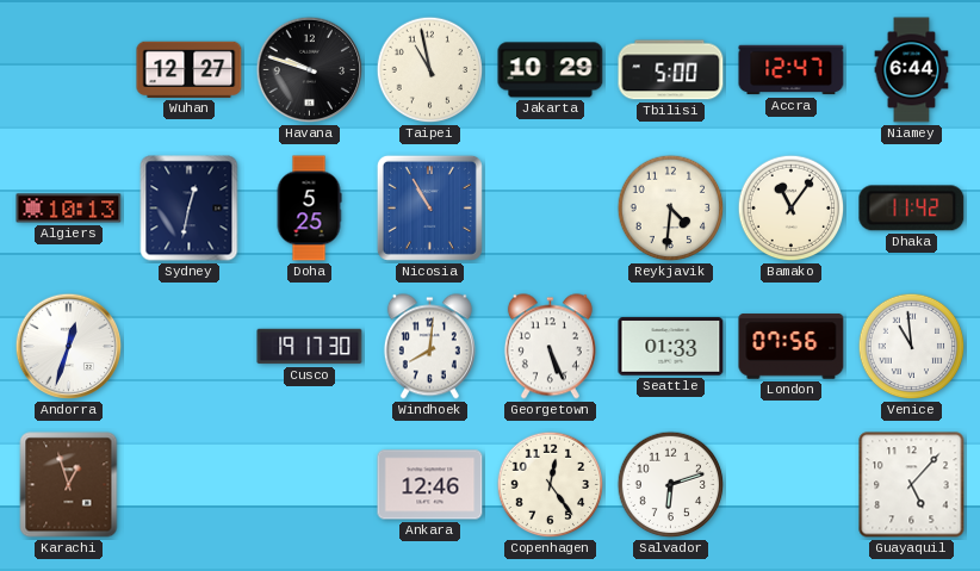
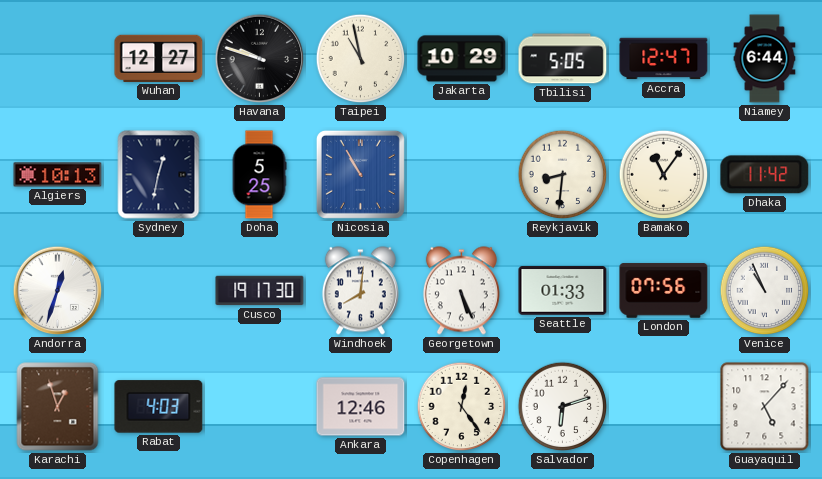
Tbilisi: 5:00 -> 5:05
Reykjavik: 4:31 -> 8:31
Venice: 10:59 -> 10:56
Rabat: none -> 4:03
